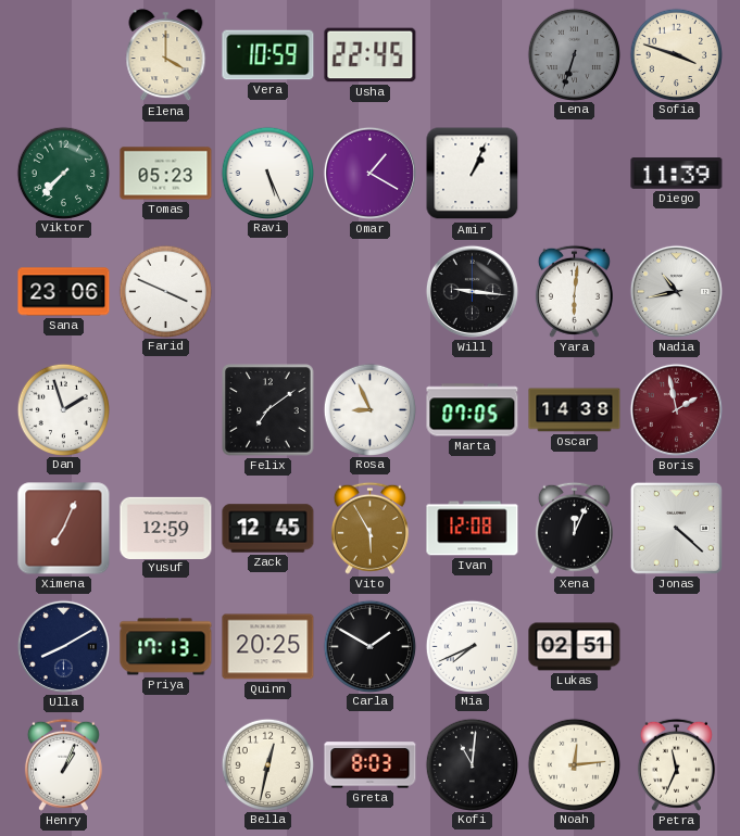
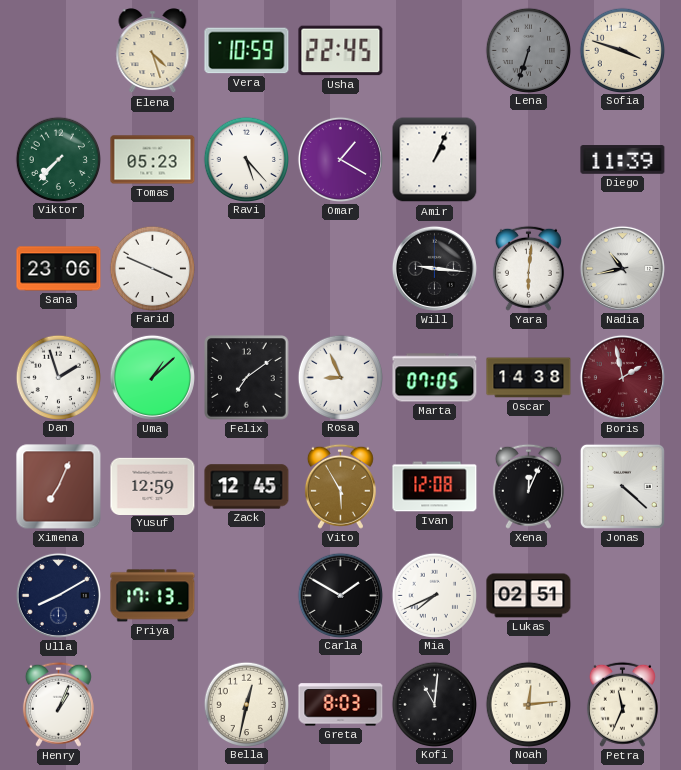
Elena: 4:00 -> 4:27
Ravi: 5:26 -> 5:23
Uma: none -> 1:08
Quinn: 20:25 -> none
